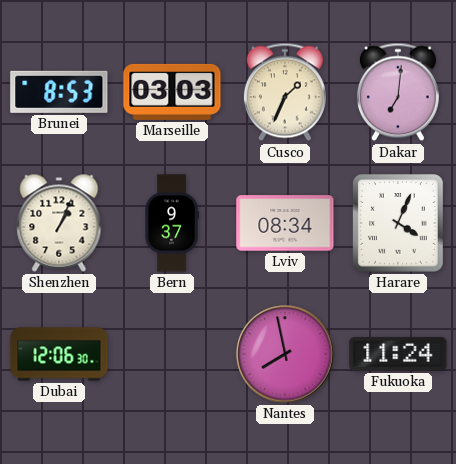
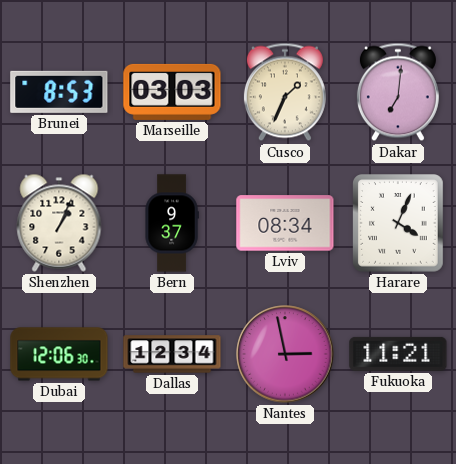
Dallas: none -> 12:34
Nantes: 7:58 -> 2:58
Fukuoka: 11:24 -> 11:21
